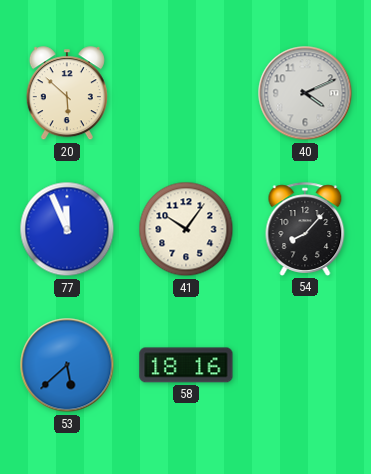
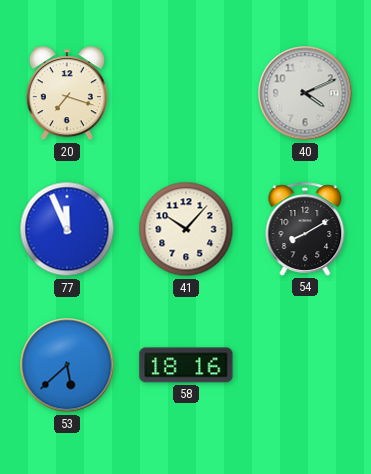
20: 5:52 -> 7:18
41: 10:06 -> 10:07
54: 8:07 -> 8:10
